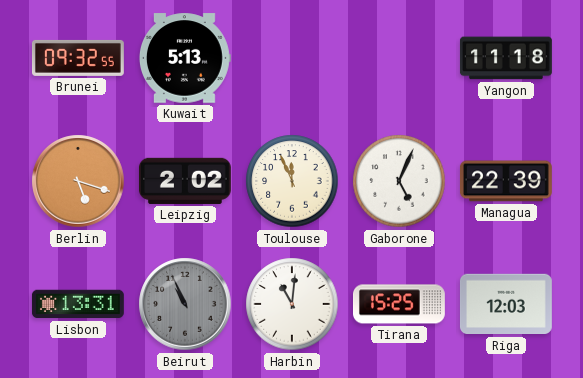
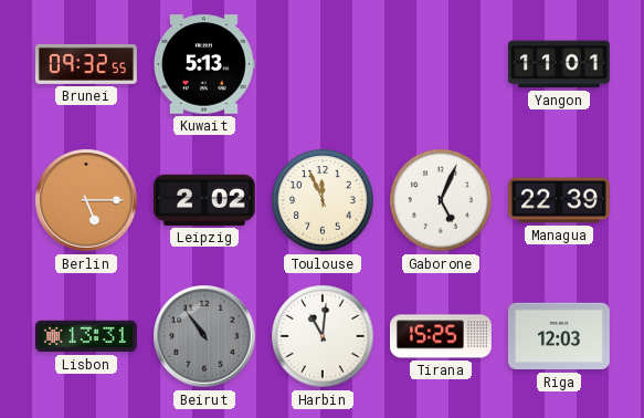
Yangon: 11:18 -> 11:01
Berlin: 5:18 -> 5:15
Beirut: 10:56 -> 10:54
